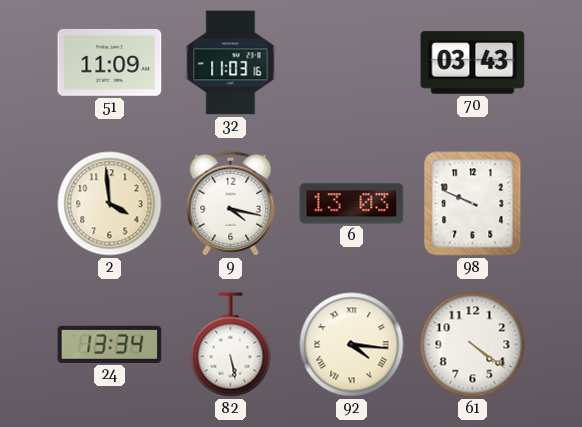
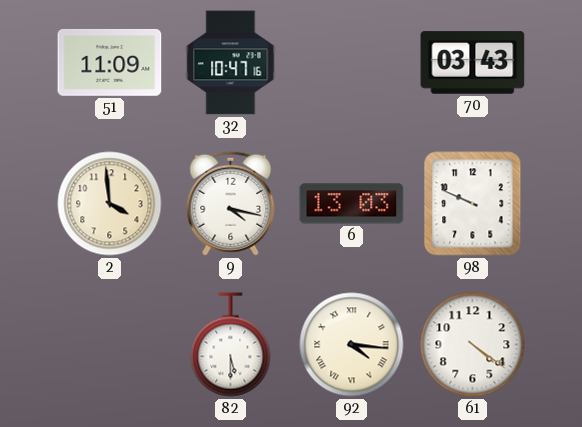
32: 11:03 -> 10:47
24: 13:34 -> none
82: 5:28 -> 5:30
